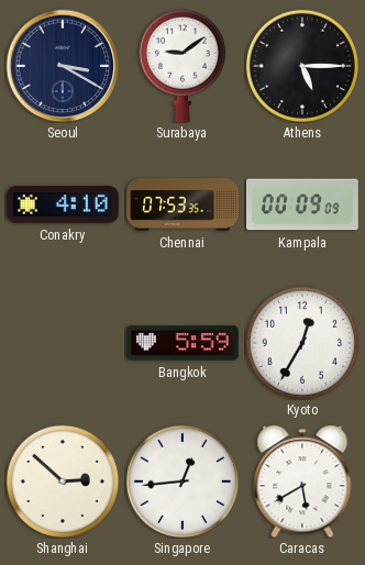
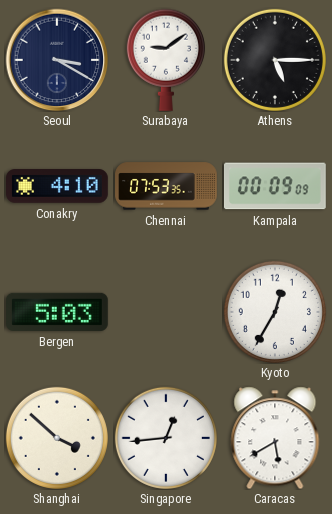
Bergen: none -> 5:03
Bangkok: 5:59 -> none
Shanghai: 2:52 -> 3:52
